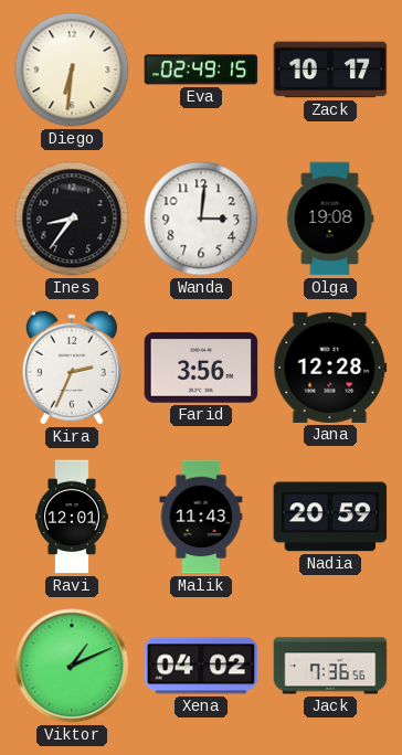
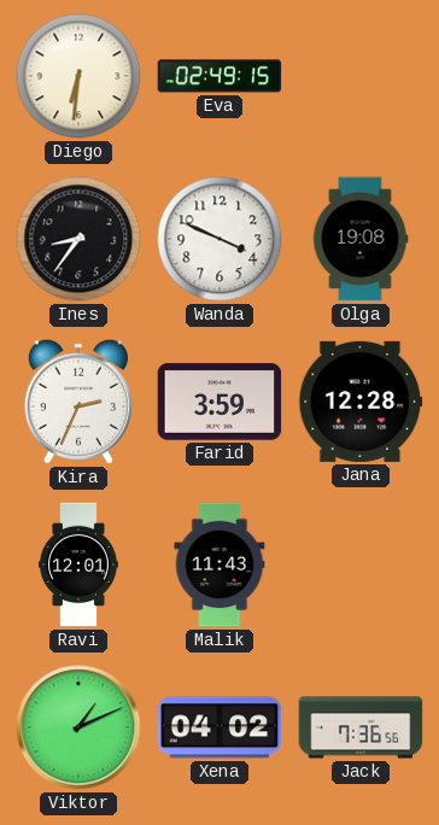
Zack: 10:17 -> none
Wanda: 3:01 -> 3:49
Farid: 3:56 -> 3:59
Nadia: 20:59 -> none
